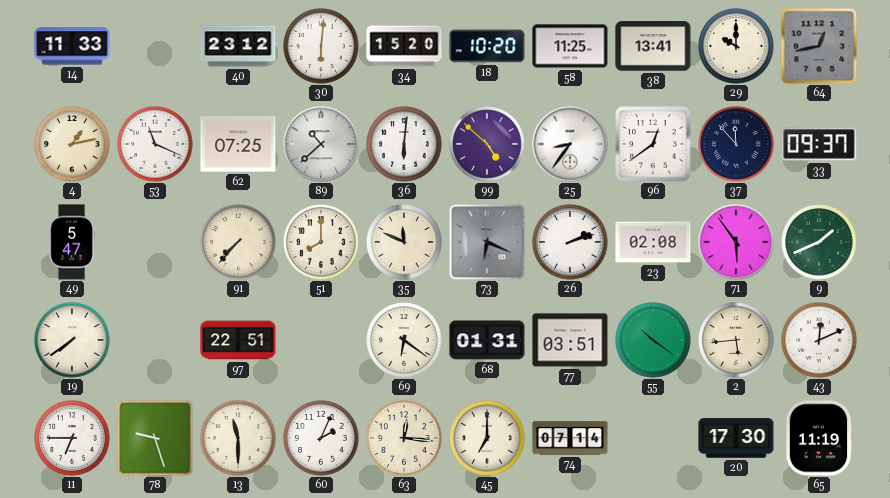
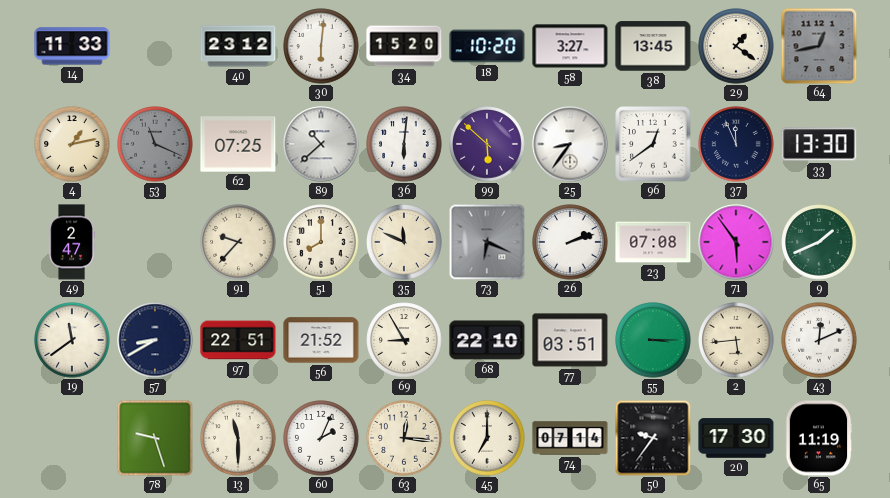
58: 11:25 -> 3:27
38: 13:41 -> 13:45
29: 10:00 -> 1:21
53 dial: white -> grey
99: 4:52 -> 5:52
37: 11:53 -> 11:56
33: 09:37 -> 13:30
49: 5:47 -> 2:47
91: 7:37 -> 9:37
23: 02:08 -> 07:08
19: 7:39 -> 11:39
57: none -> 8:40
56: none -> 21:52
69: 6:21 -> 8:55
68: 01:31 -> 22:10
55: 10:21 -> 3:15
11: 6:45 -> none
50: none -> 9:36
